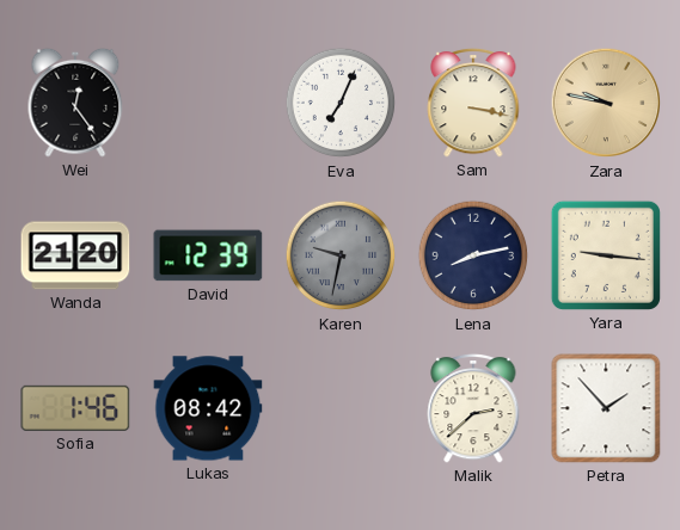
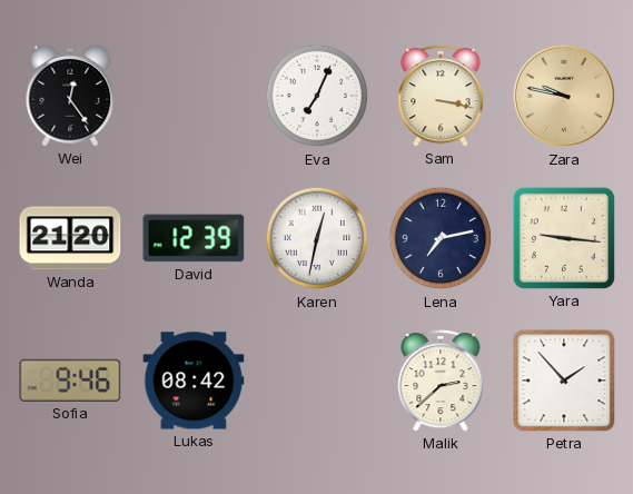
Karen: 9:32 -> 12:32
Karen dial: grey -> white
Lena: 8:13 -> 7:13
Sofia: 1:46 -> 9:46
